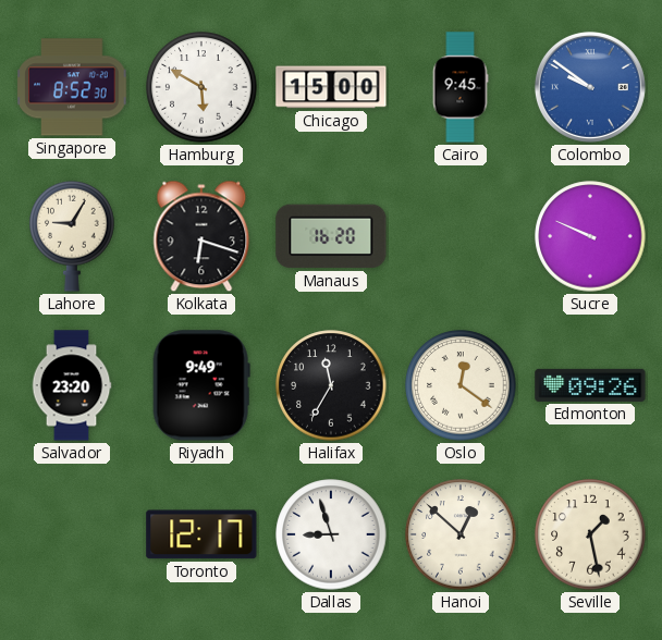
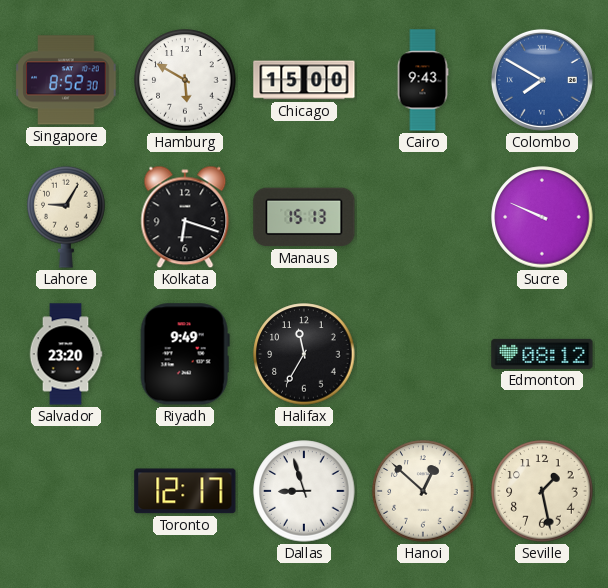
Cairo: 9:45 -> 9:43
Colombo: 9:51 -> 7:50
Manaus: 16:20 -> 15:13
Oslo: 12:21 -> none
Edmonton: 09:26 -> 08:12
